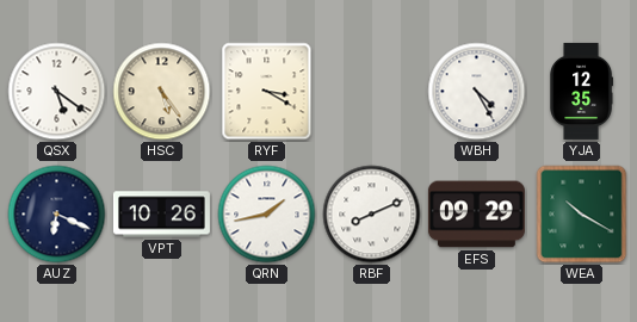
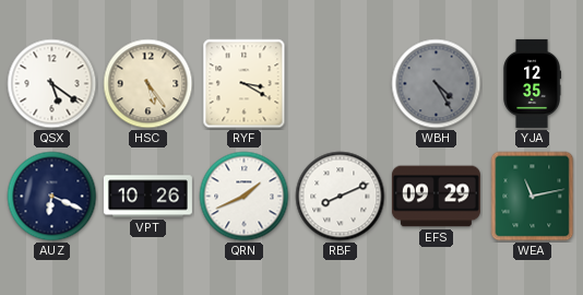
WBH dial: white -> grey
QRN: 1:43 -> 1:41
WEA: 10:20 -> 11:13
